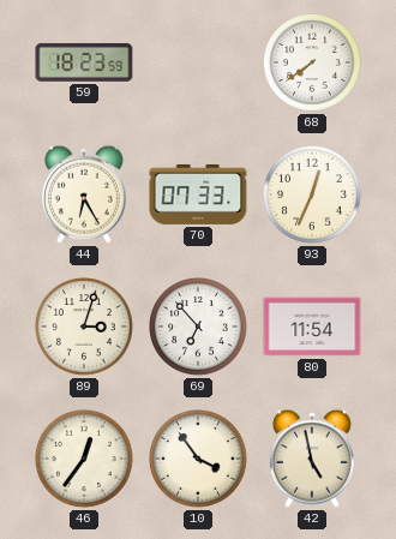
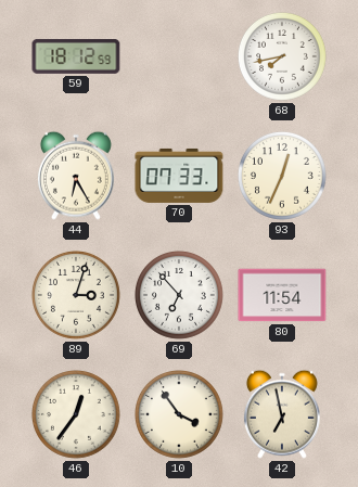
59: 18:23 -> 18:12
68: 7:39 -> 7:43
42: 4:58 -> 6:58
